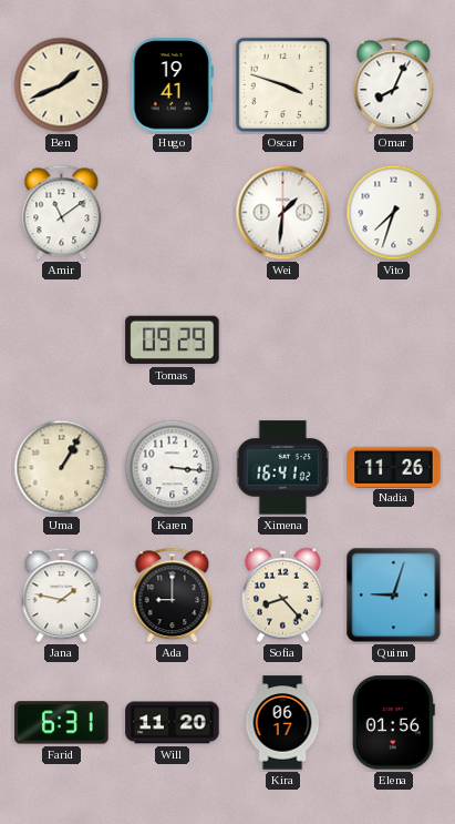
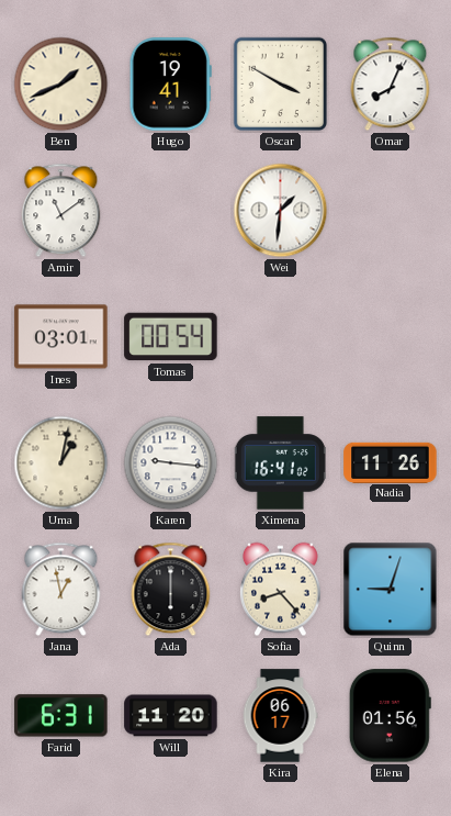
Oscar: 3:48 -> 3:50
Vito: 7:33 -> none
Ines: none -> 03:01
Tomas: 09:29 -> 00:54
Uma: 1:05 -> 1:02
Karen: 3:16 -> 9:16
Jana: 1:47 -> 12:58
Ada: 9:00 -> 6:00
